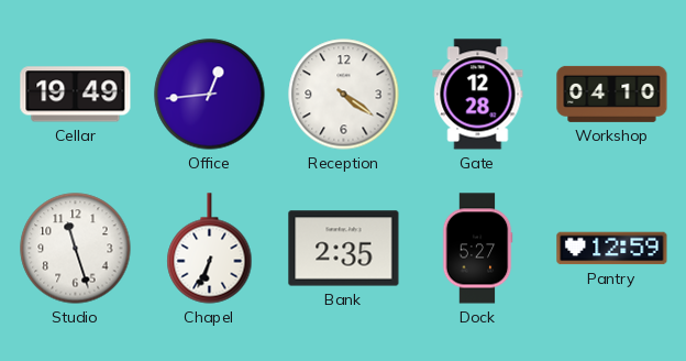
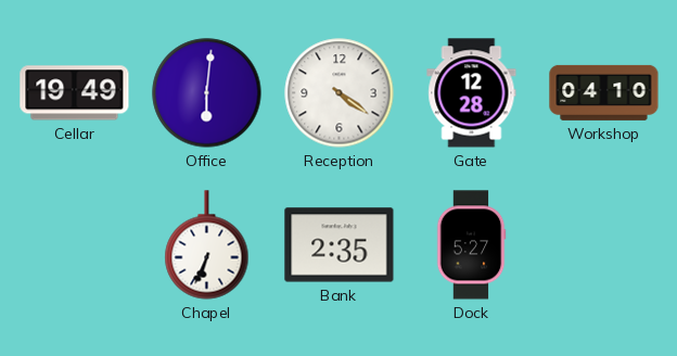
Office: 12:44 -> 6:01
Studio: 11:27 -> none
Pantry: 12:59 -> none
